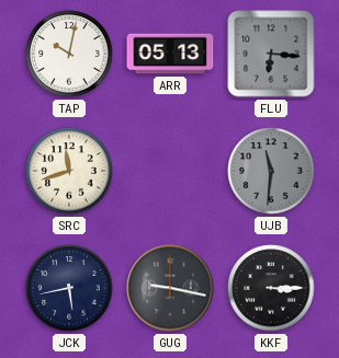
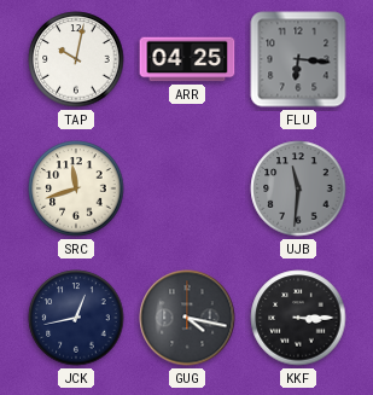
ARR: 05:13 -> 04:25
JCK: 5:43 -> 12:43
GUG: 9:17 -> 4:17
